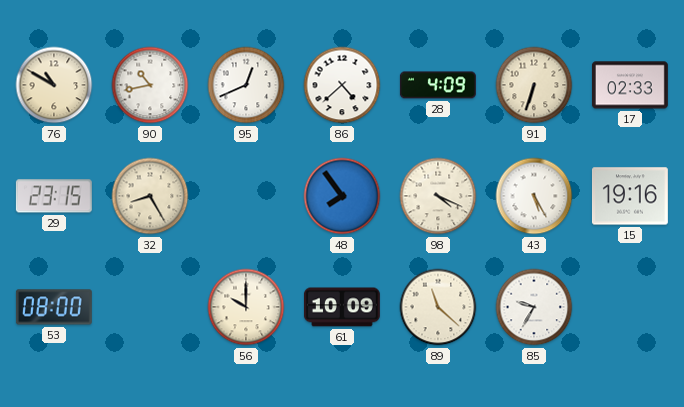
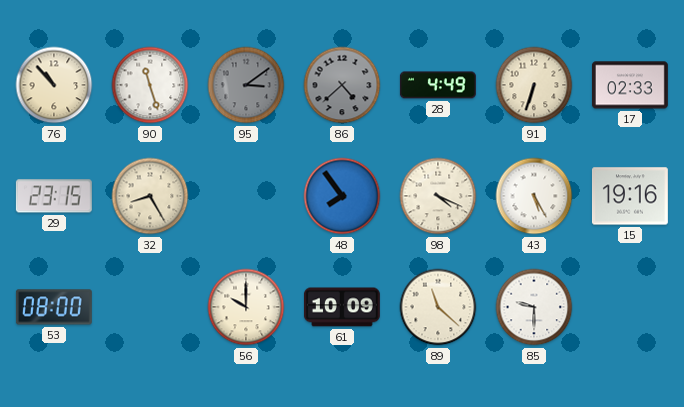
76: 10:50 -> 10:53
90: 10:43 -> 11:27
95: 12:41 -> 3:09
95 dial: white -> grey
86 dial: white -> grey
28: 4:09 -> 4:49
85: 9:35 -> 9:30
